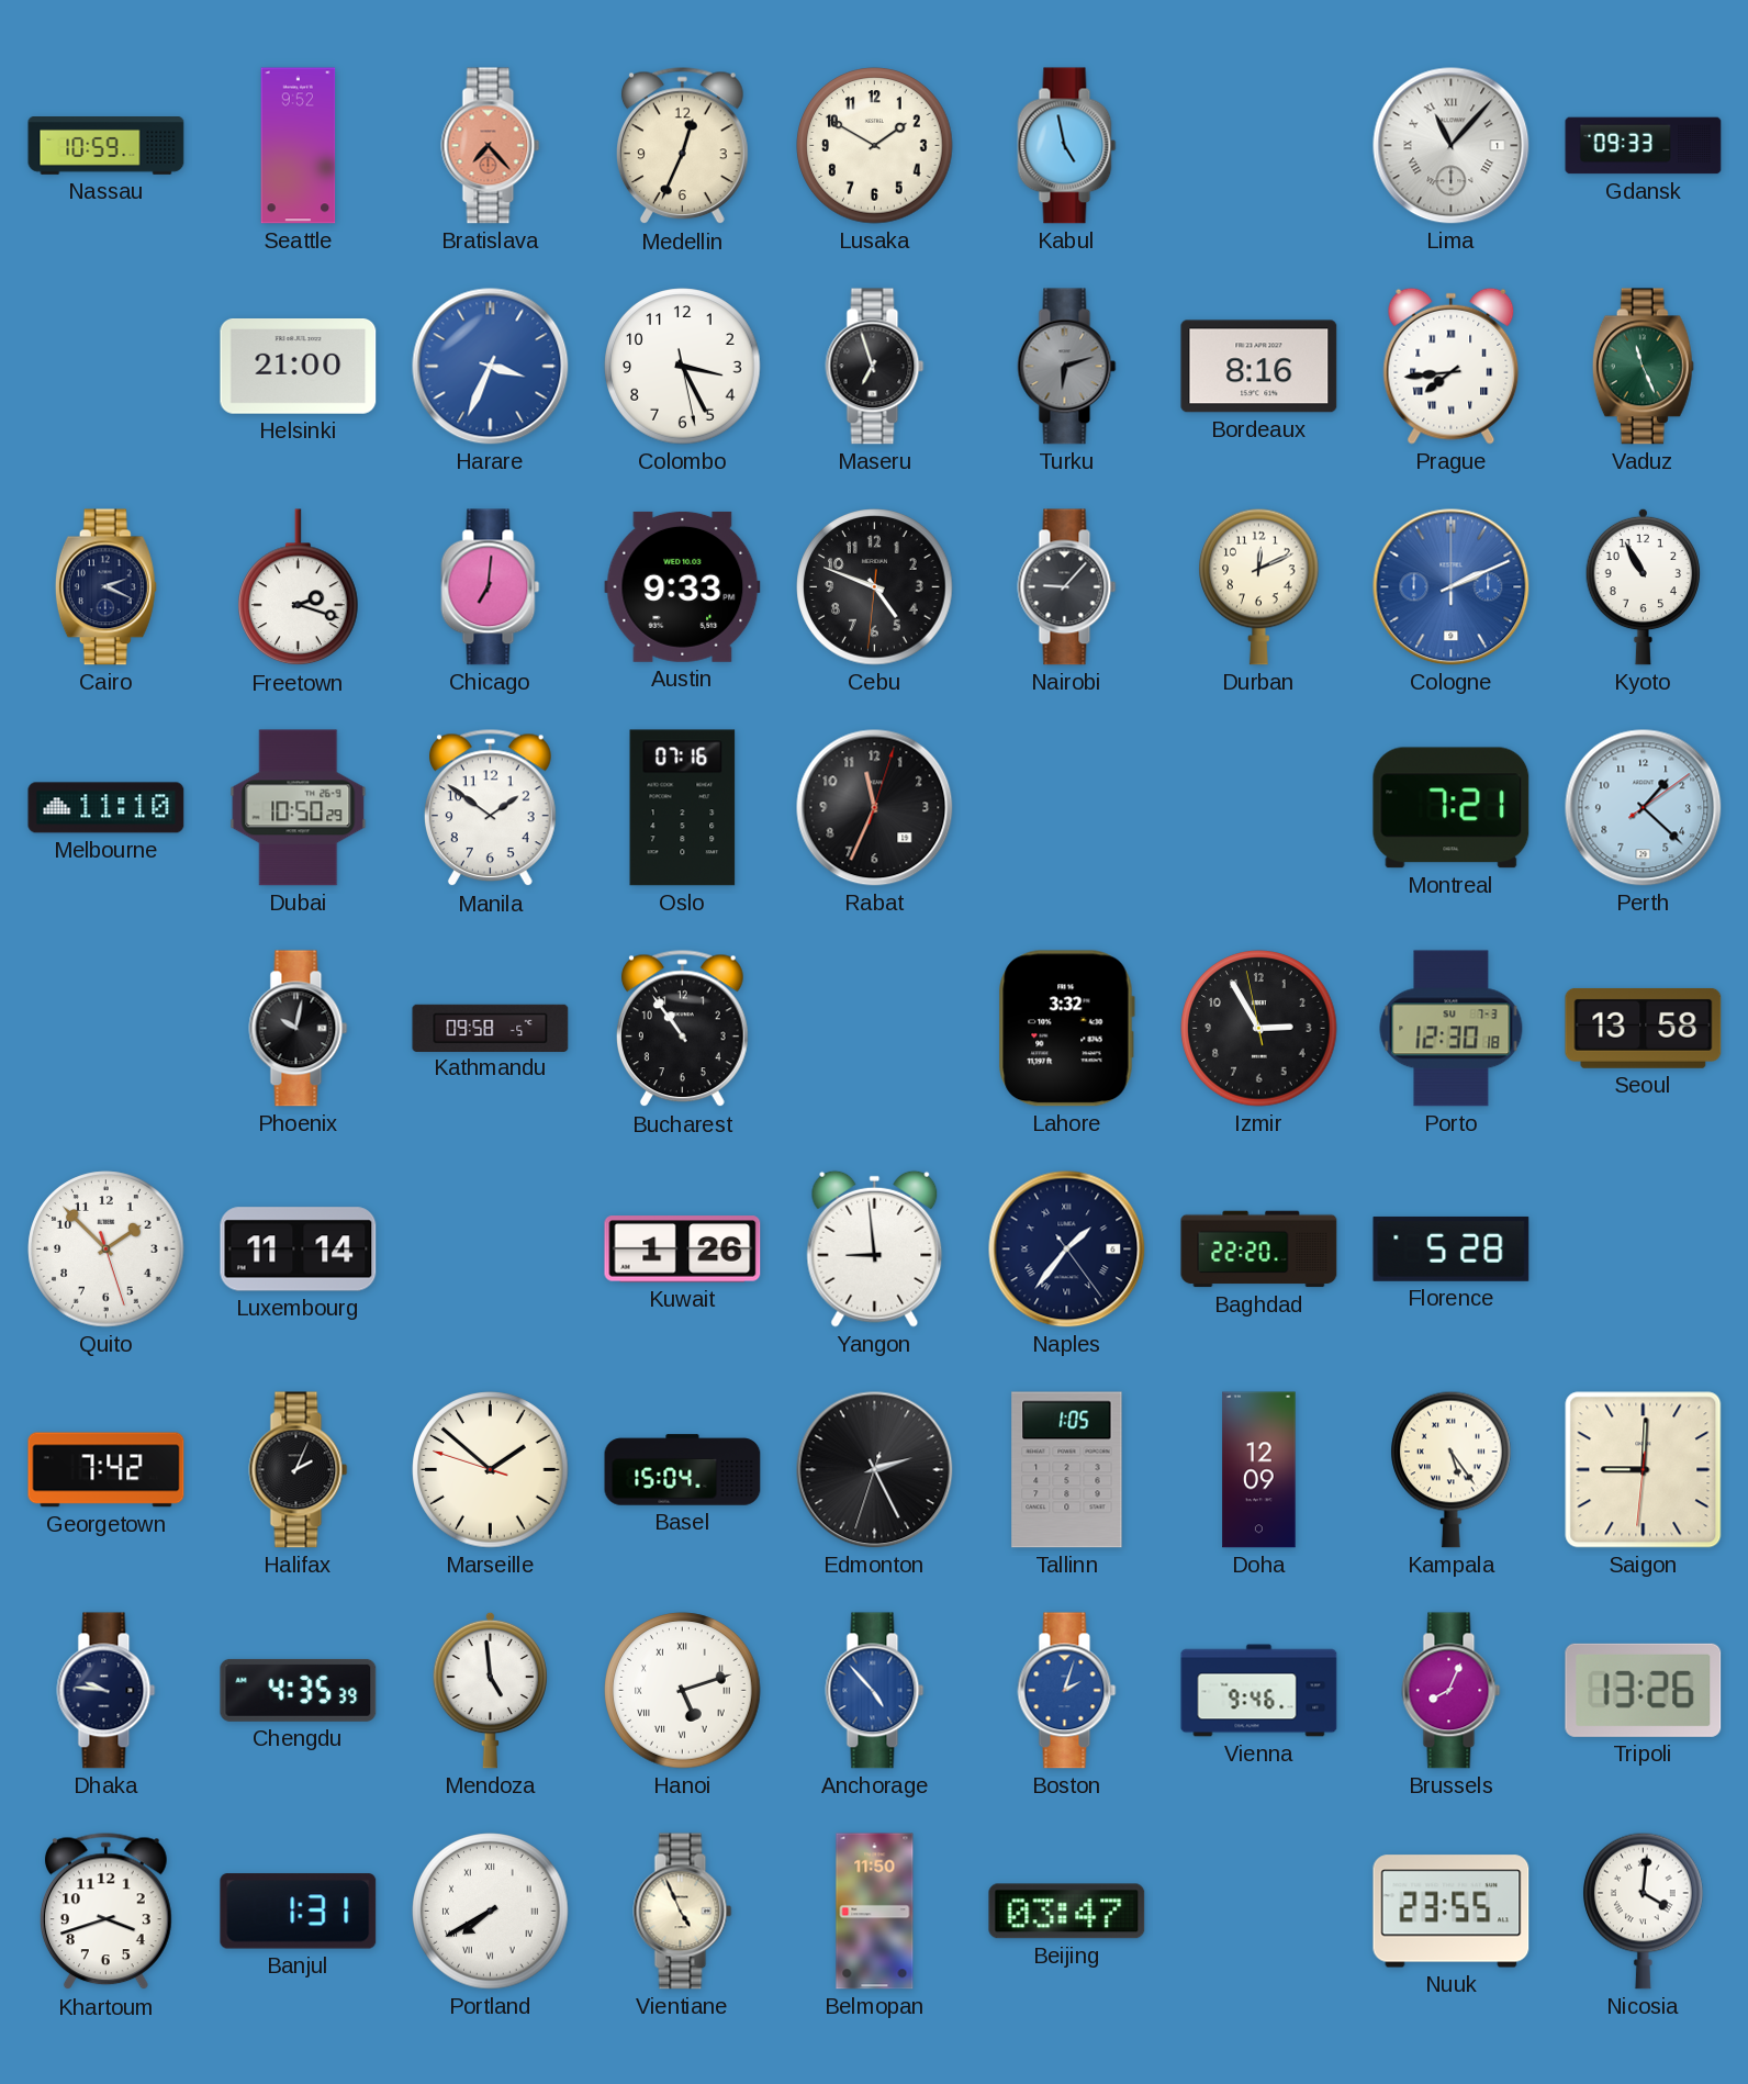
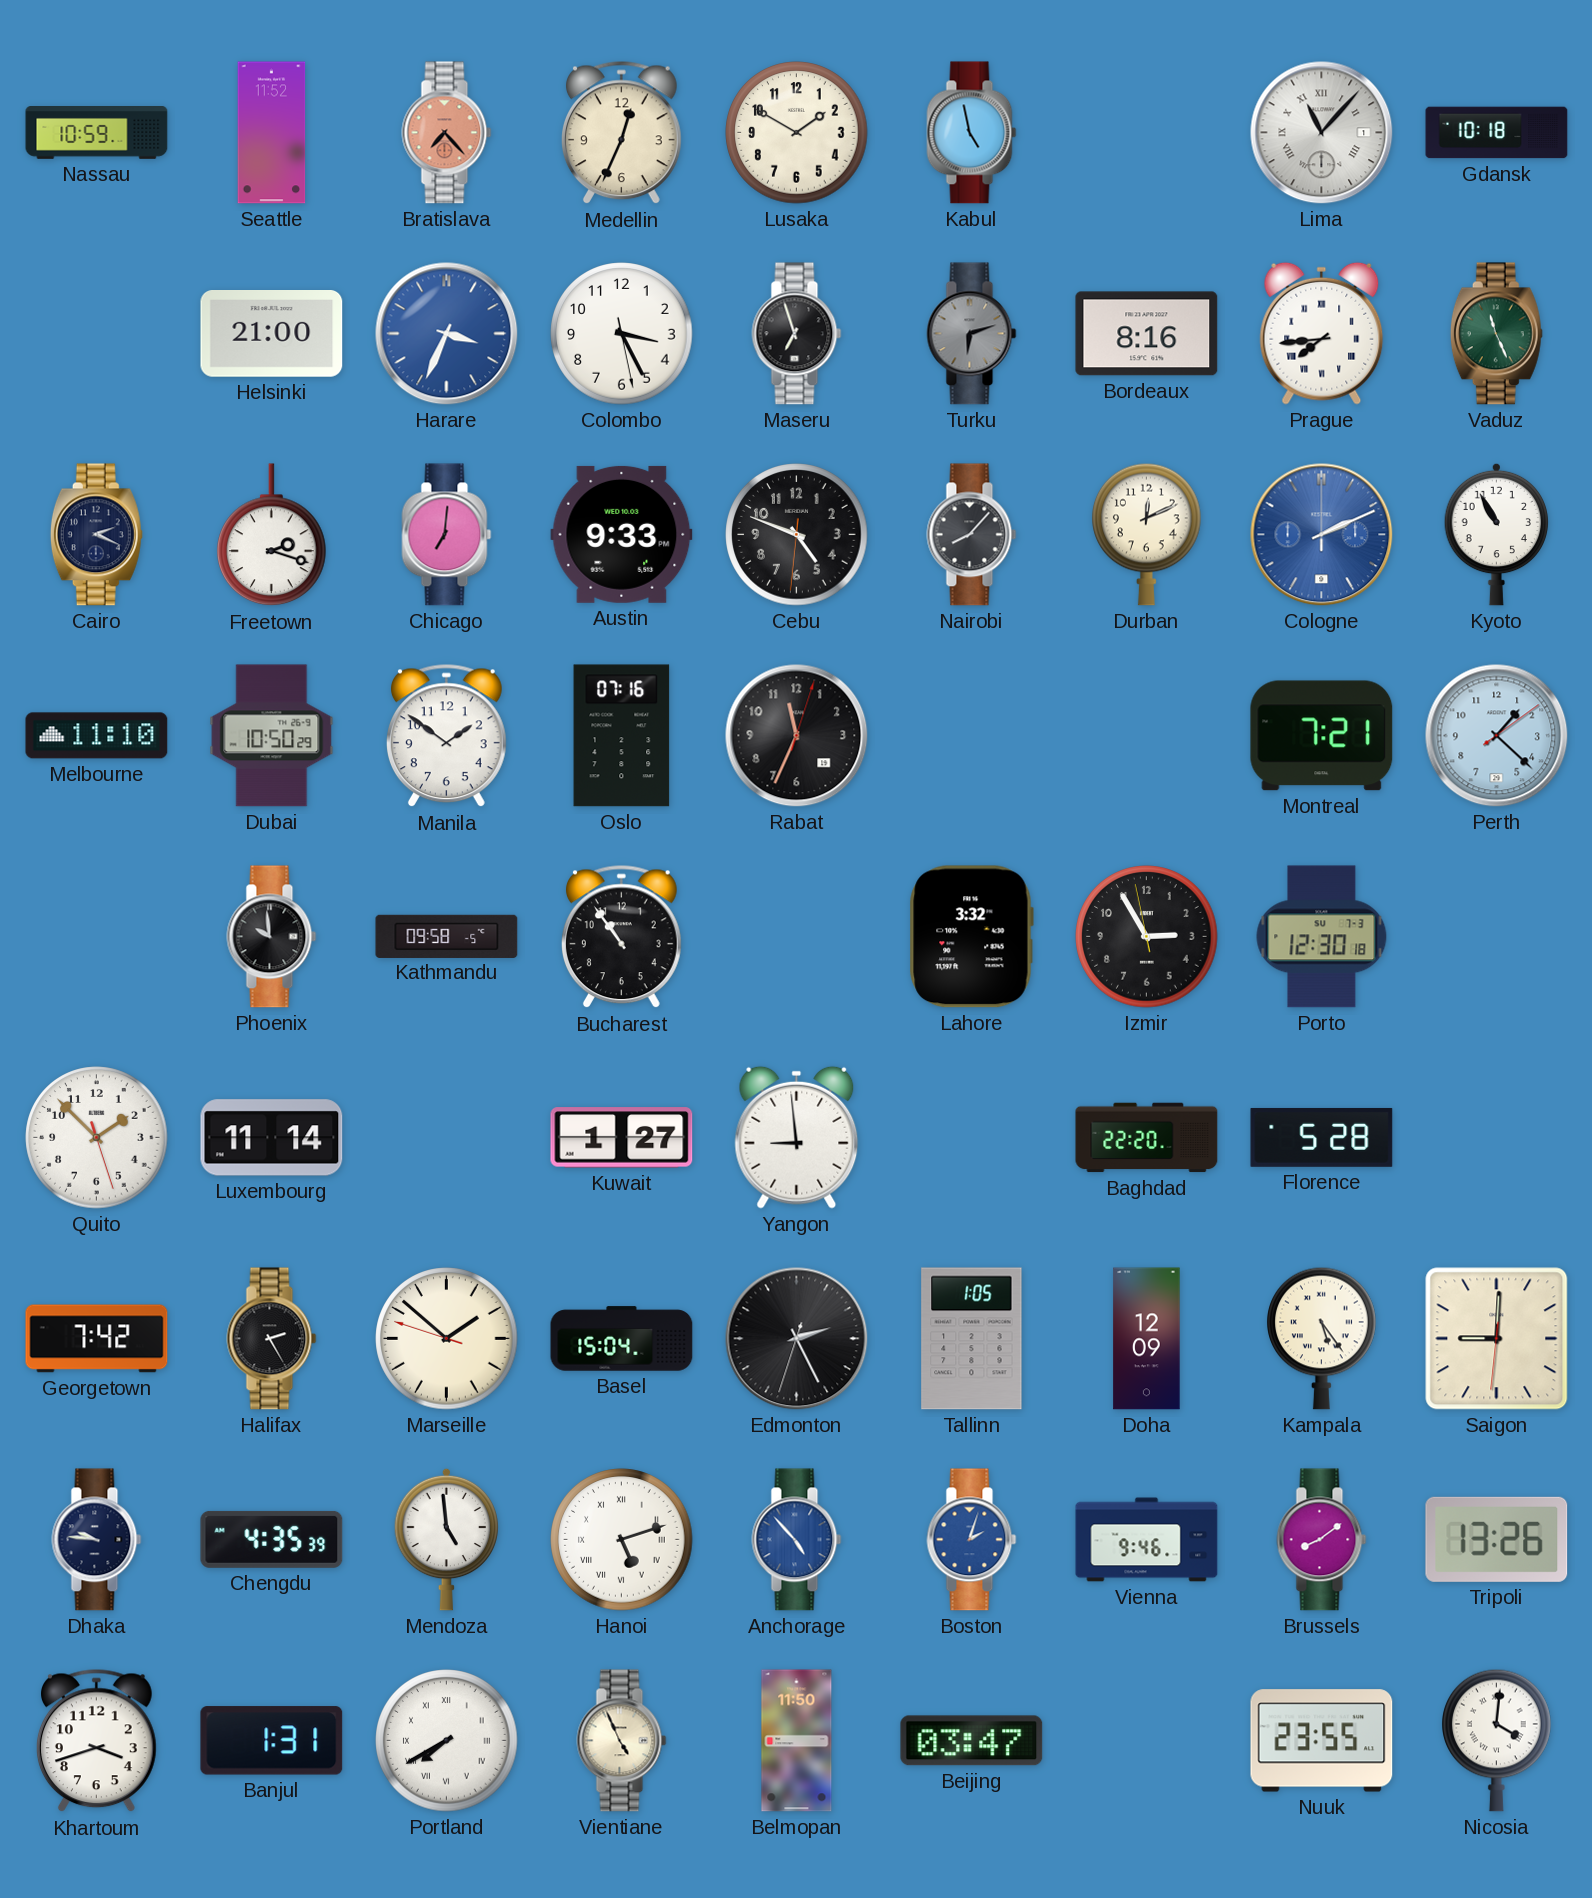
Seattle: 9:52 -> 11:52
Gdansk: 09:33 -> 10:18
Nairobi: 9:07 -> 8:07
Phoenix: 10:02 -> 9:59
Seoul: 13:58 -> none
Kuwait: 1:26 -> 1:27
Naples: 1:36 -> none
Halifax: 2:04 -> 2:25
Brussels: 8:04 -> 8:09
